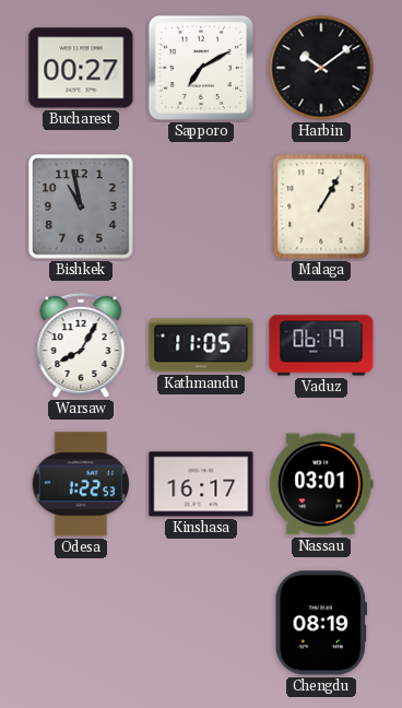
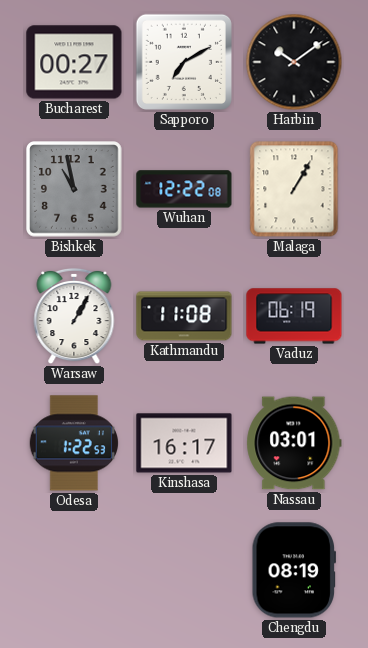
Wuhan: none -> 12:22
Warsaw: 8:05 -> 1:05
Kathmandu: 11:05 -> 11:08
